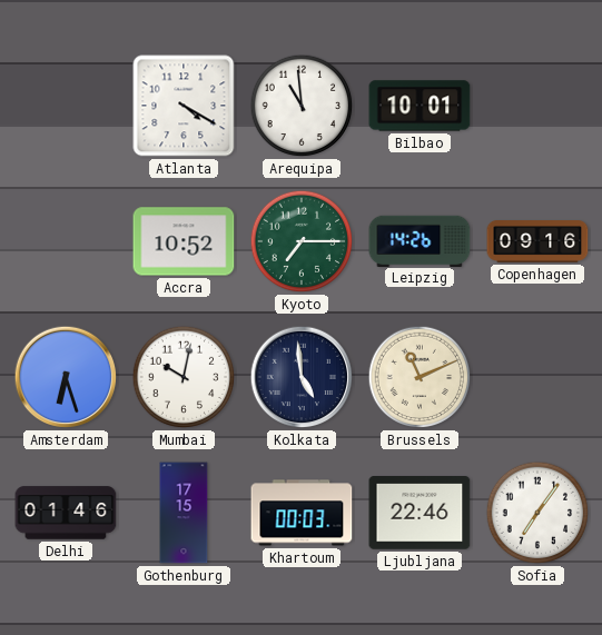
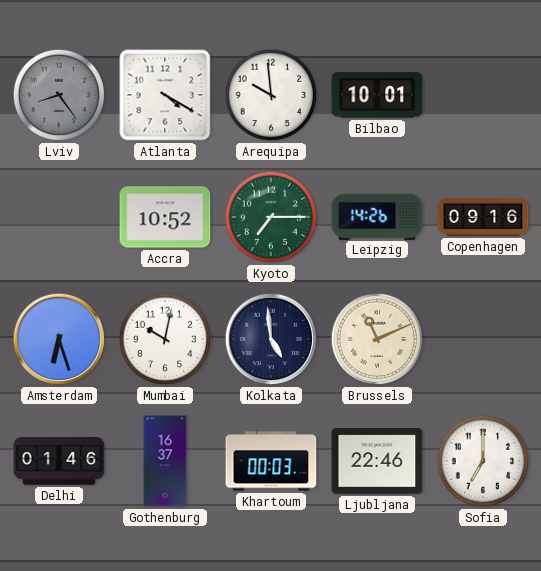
Lviv: none -> 8:24
Arequipa: 10:59 -> 9:59
Gothenburg: 17:15 -> 16:37
Sofia: 7:06 -> 7:00
